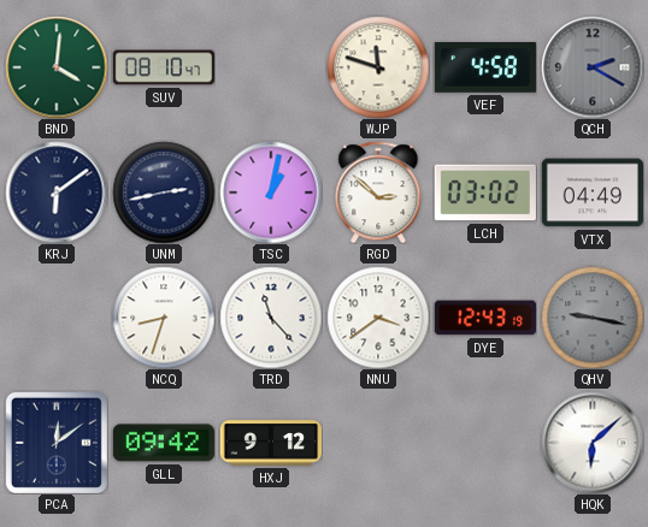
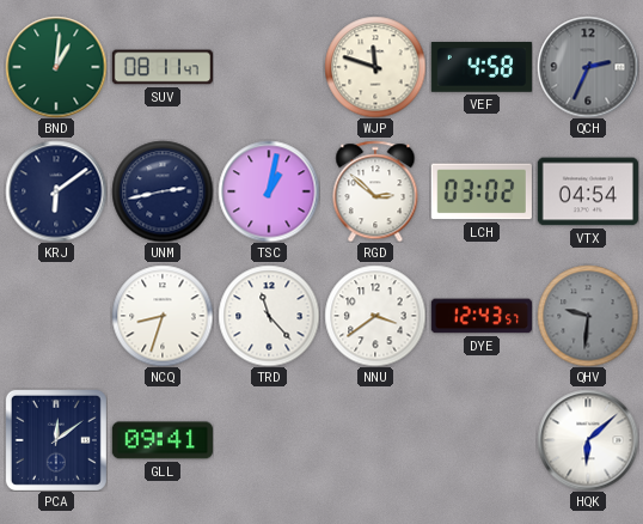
BND: 4:01 -> 1:01
SUV: 08:10 -> 08:11
QCH: 2:20 -> 2:34
VTX: 04:49 -> 04:54
DYE: 12:43:19 -> 12:43:57
QHV: 9:17 -> 9:31
GLL: 09:42 -> 09:41
HXJ: 9:12 -> none
